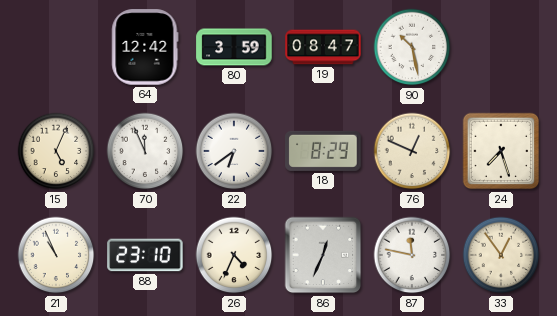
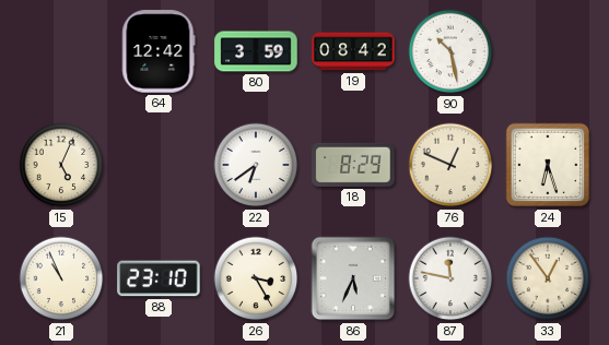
19: 08:47 -> 08:42
70: 11:56 -> none
24: 7:27 -> 6:27
26: 4:34 -> 3:25
86: 12:34 -> 5:34
